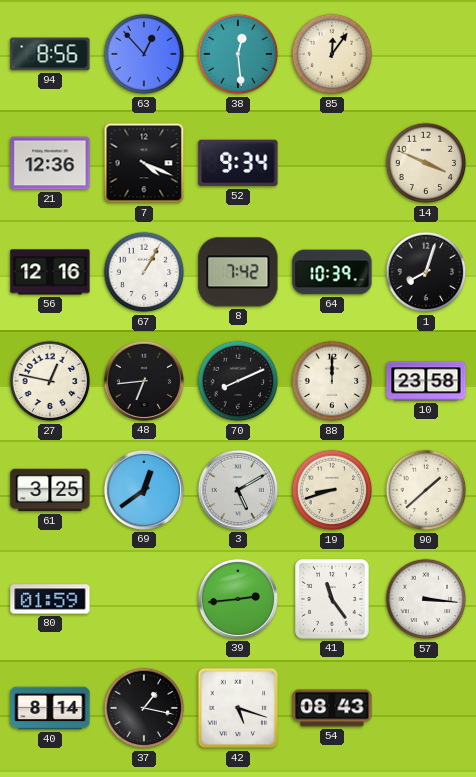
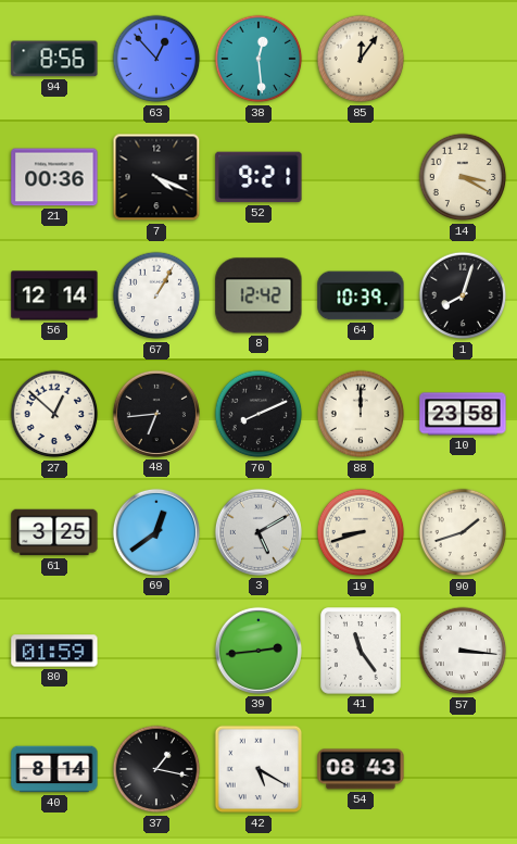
21: 12:36 -> 00:36
52: 9:34 -> 9:21
14: 3:49 -> 3:20
56: 12:16 -> 12:14
8: 7:42 -> 12:42
27: 12:47 -> 12:52
90: 1:38 -> 1:42
42: 5:18 -> 5:20
